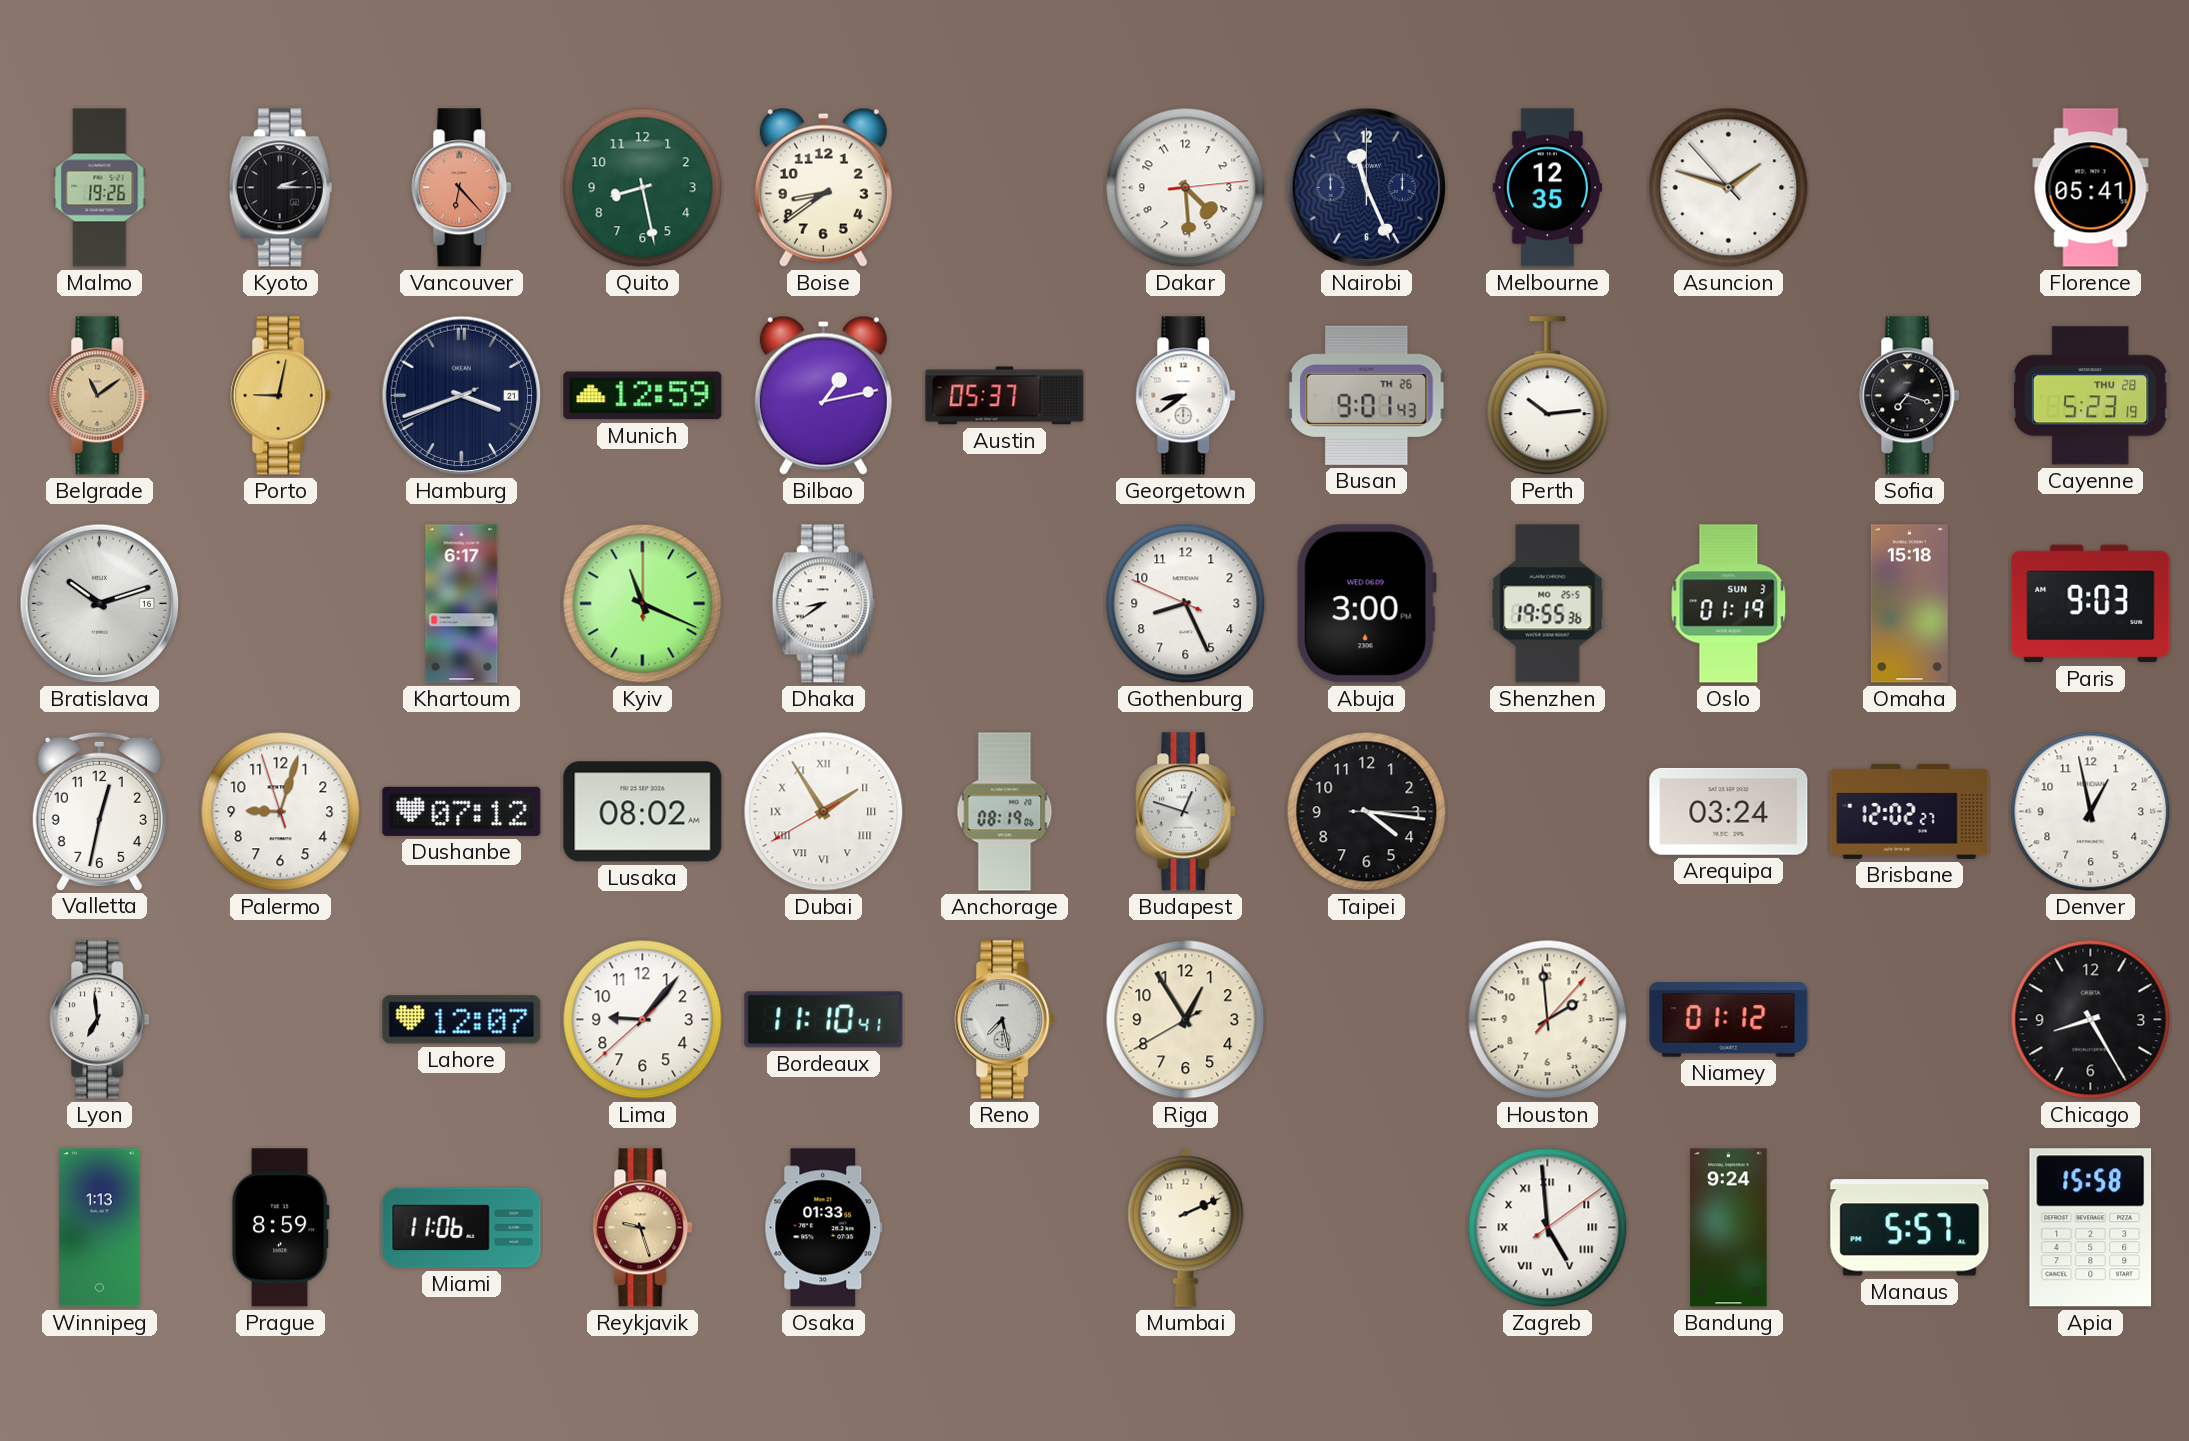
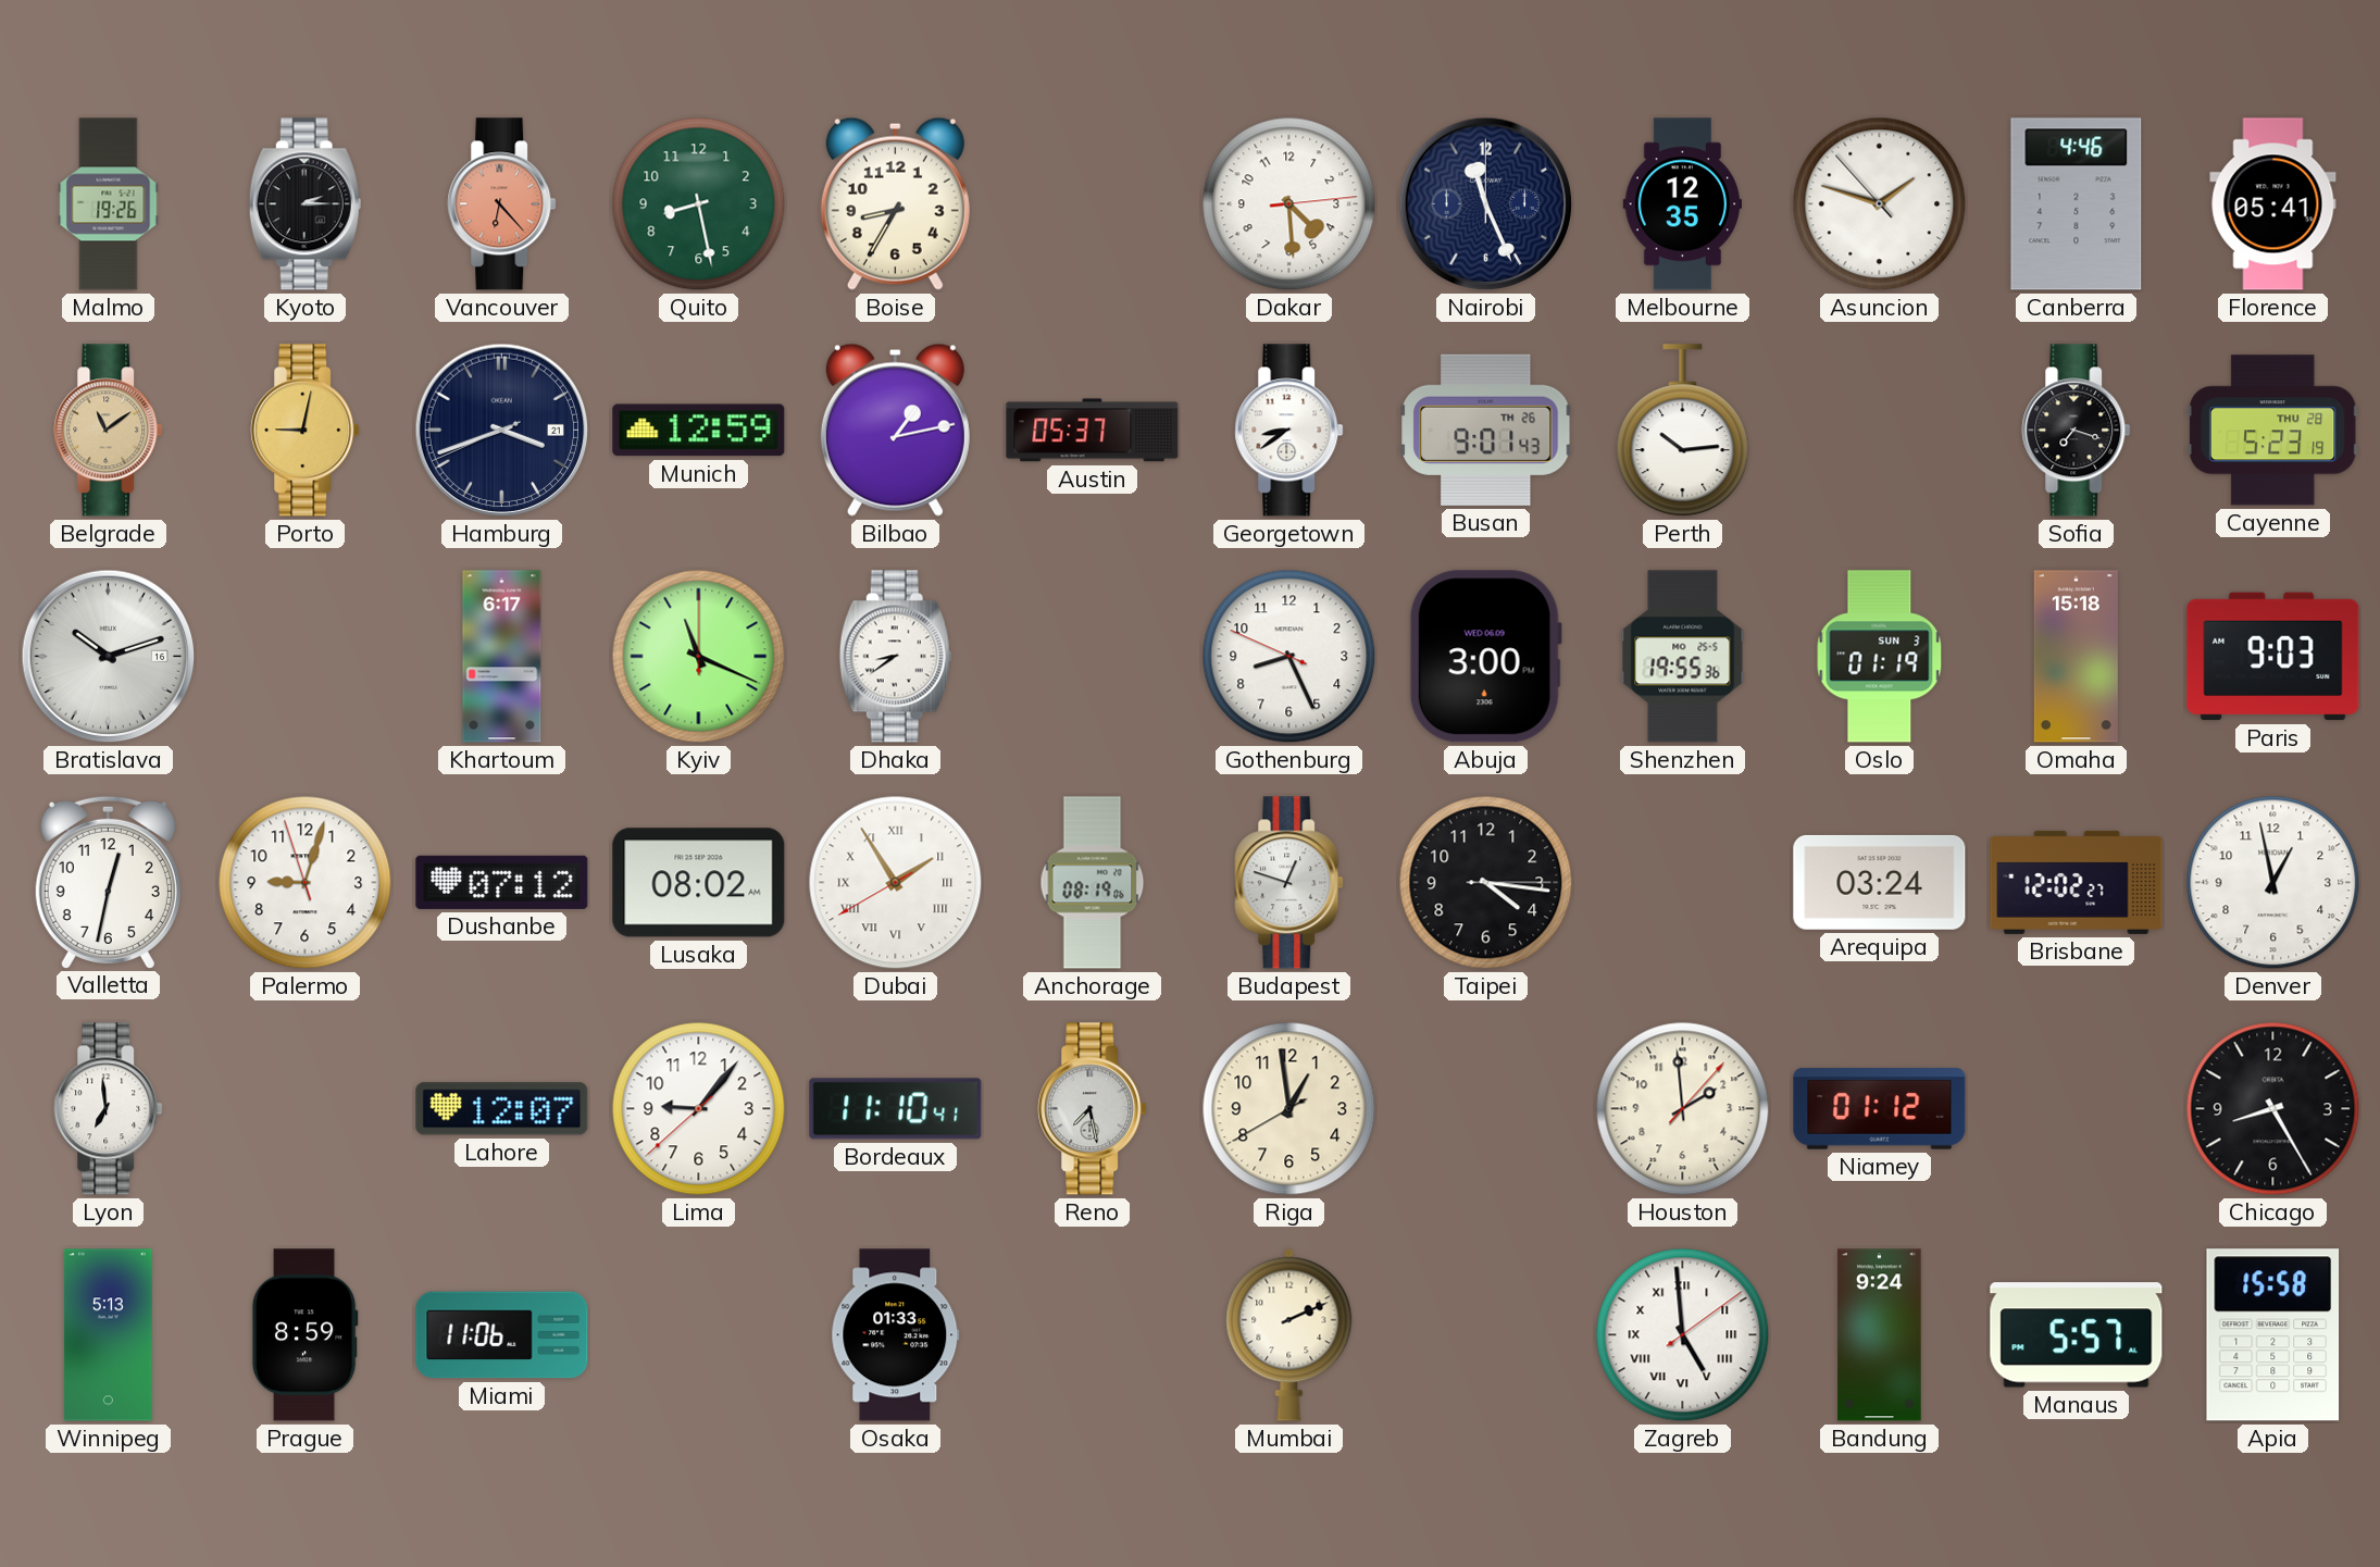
Boise: 8:39 -> 8:35
Canberra: none -> 4:46
Riga: 12:54 -> 12:58
Winnipeg: 1:13 -> 5:13
Reykjavik: 9:27 -> none
